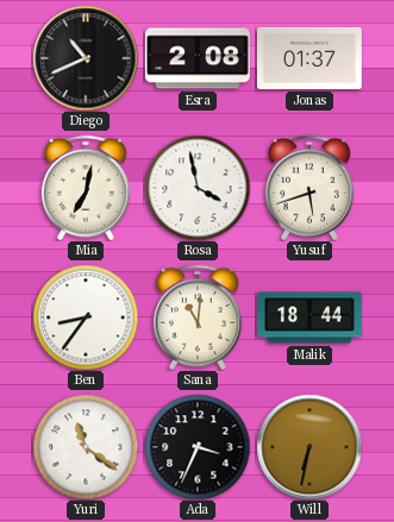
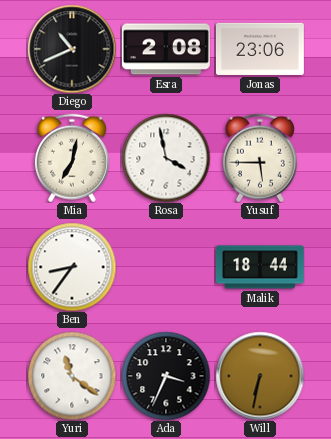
Jonas: 01:37 -> 23:06
Yusuf: 5:42 -> 5:45
Sana: 11:01 -> none
